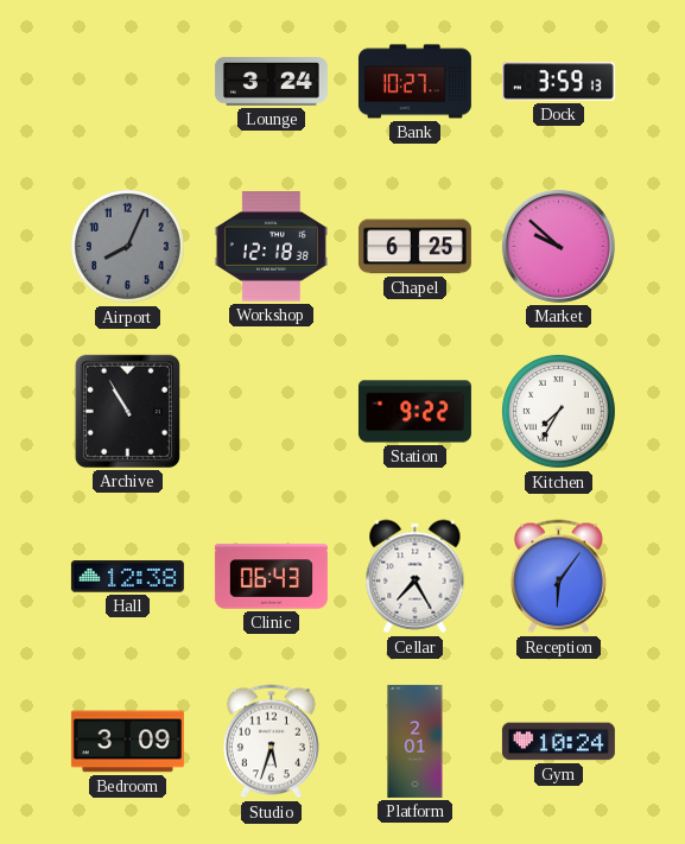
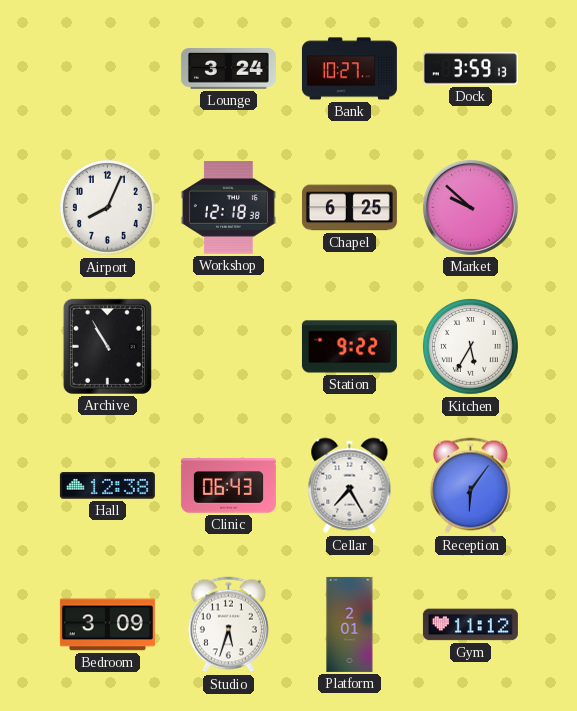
Airport dial: grey -> white
Kitchen: 7:35 -> 5:35
Gym: 10:24 -> 11:12
